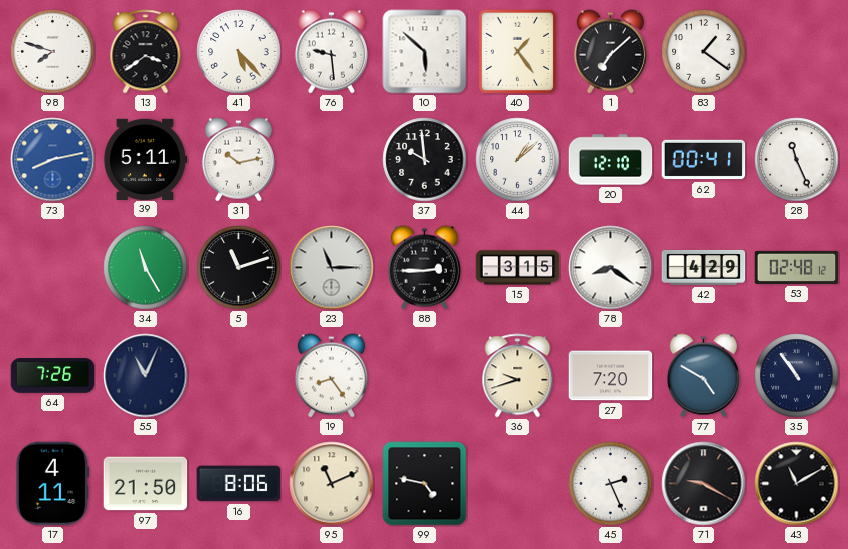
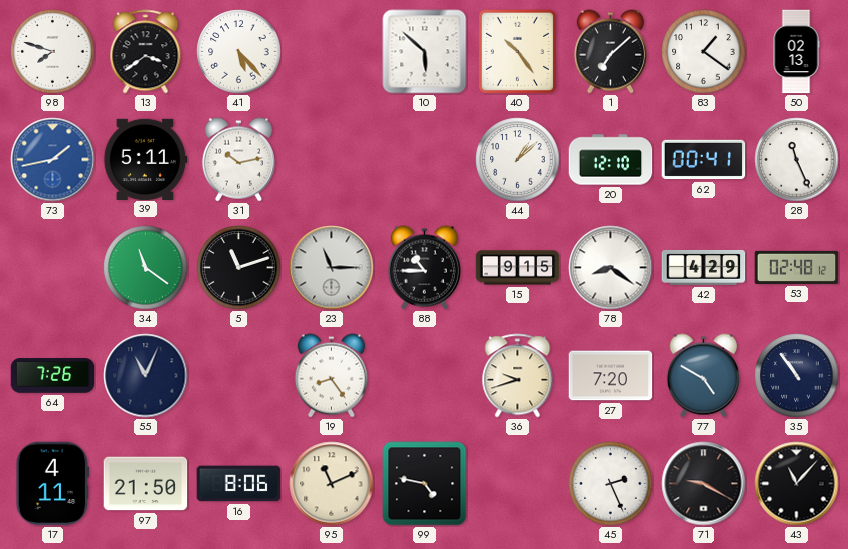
76: 9:29 -> none
40: 1:24 -> 10:24
50: none -> 02:13
73: 8:13 -> 1:43
37: 9:59 -> none
34: 11:25 -> 11:21
88: 2:45 -> 10:45
15: 3:15 -> 9:15
43: 11:10 -> 11:07
